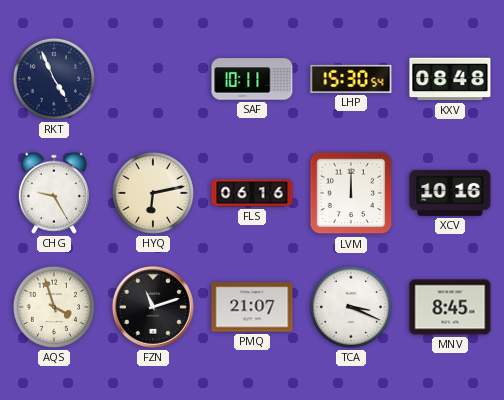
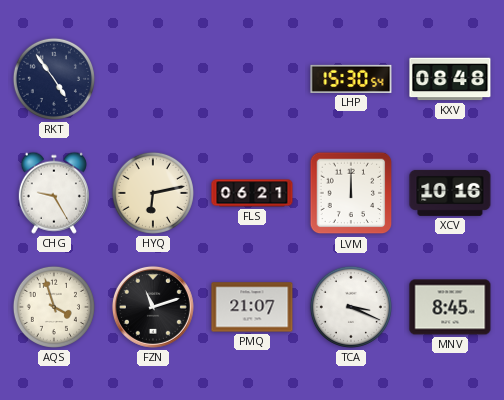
RKT: 4:56 -> 4:54
SAF: 10:11 -> none
FLS: 06:16 -> 06:21
